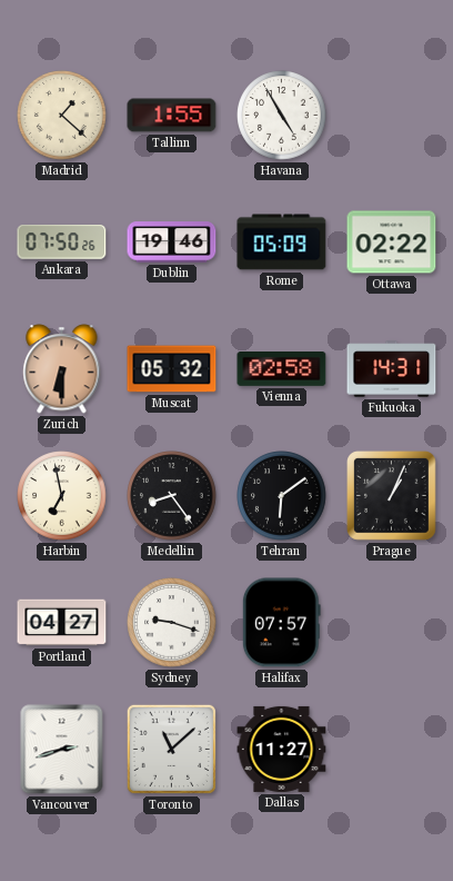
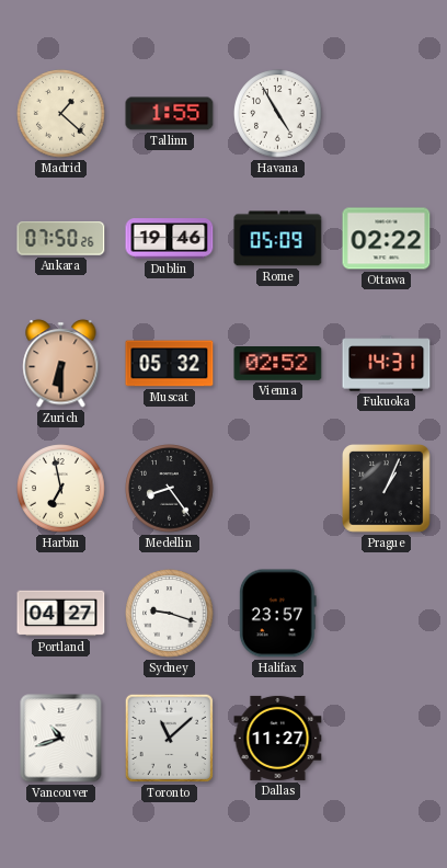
Vienna: 02:58 -> 02:52
Tehran: 6:09 -> none
Halifax: 07:57 -> 23:57
Vancouver: 2:42 -> 10:42
